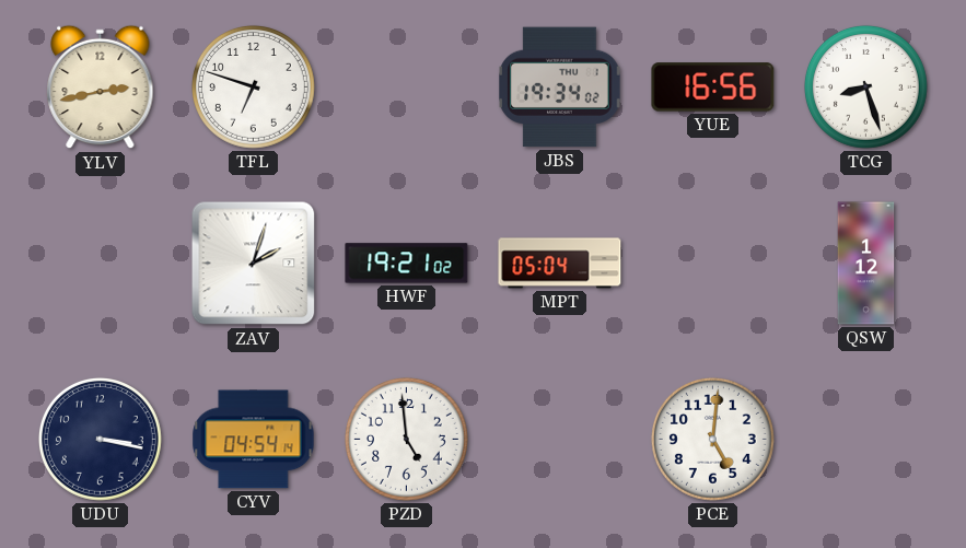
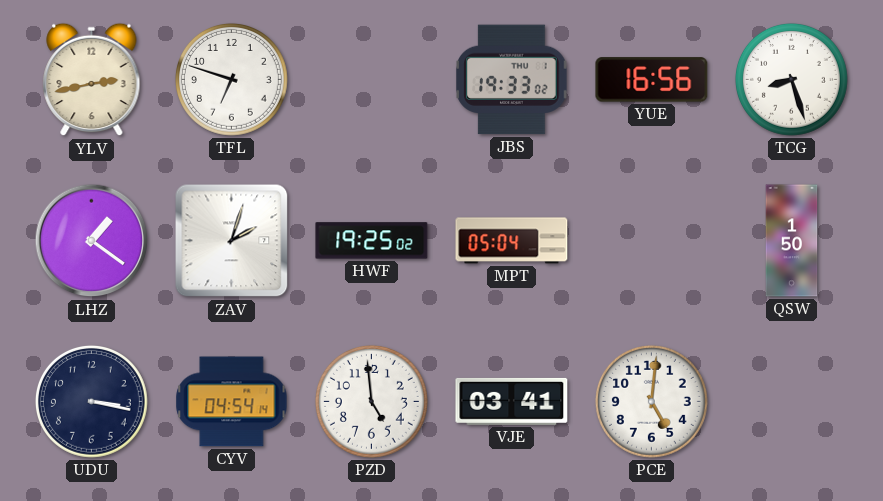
JBS: 19:34 -> 19:33
LHZ: none -> 1:21
HWF: 19:21 -> 19:25
QSW: 1:12 -> 1:50
VJE: none -> 03:41
